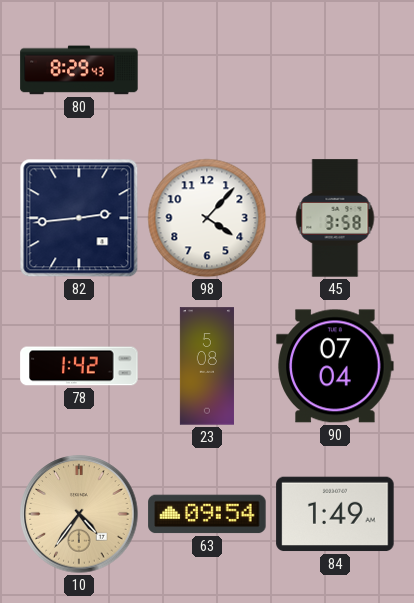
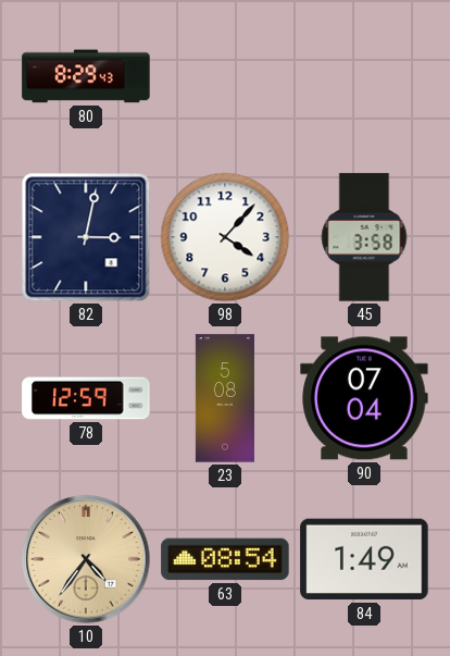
82: 2:44 -> 3:02
78: 1:42 -> 12:59
63: 09:54 -> 08:54
